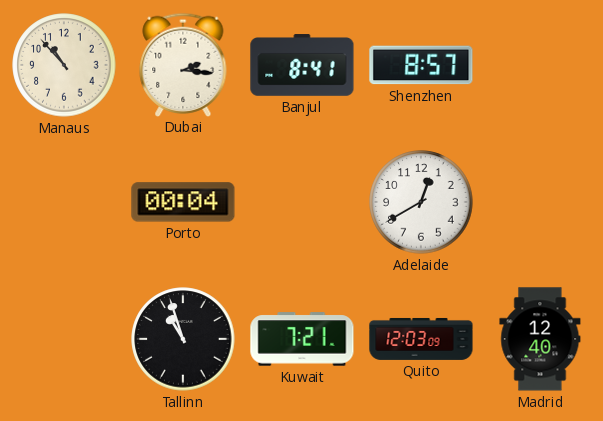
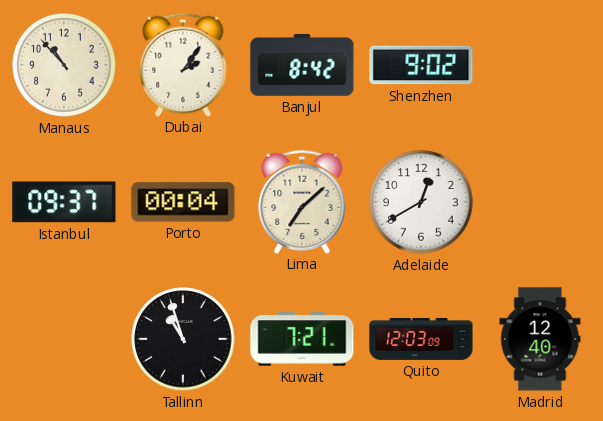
Dubai: 2:16 -> 2:06
Banjul: 8:41 -> 8:42
Shenzhen: 8:57 -> 9:02
Istanbul: none -> 09:37
Lima: none -> 7:08
